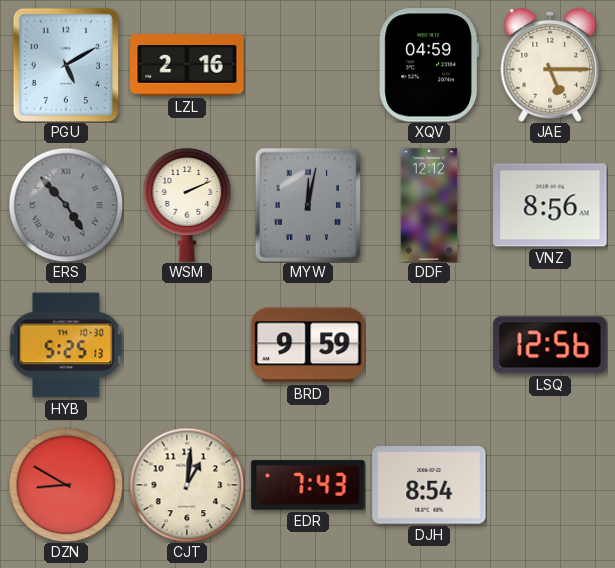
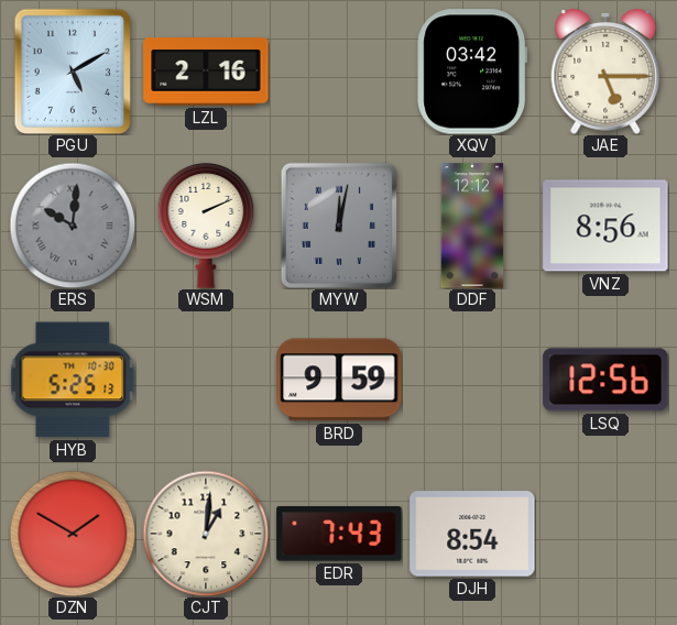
XQV: 04:59 -> 03:42
ERS: 4:53 -> 10:01
DZN: 8:50 -> 1:50
